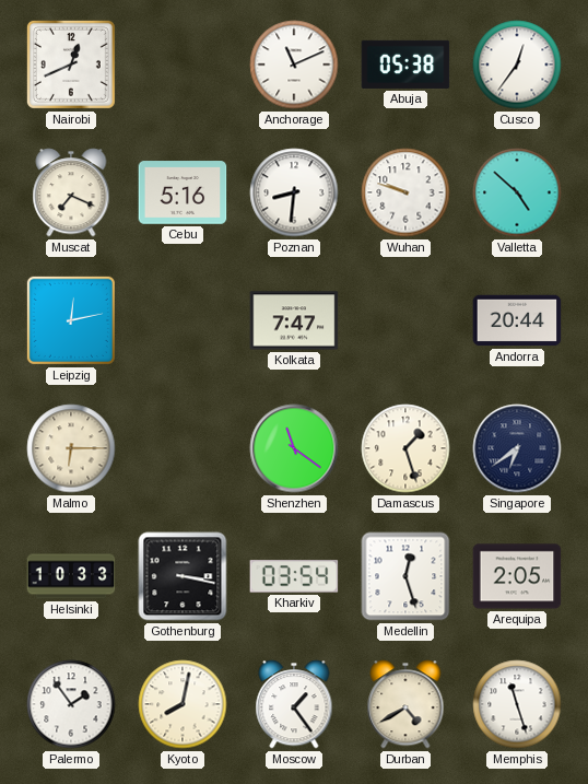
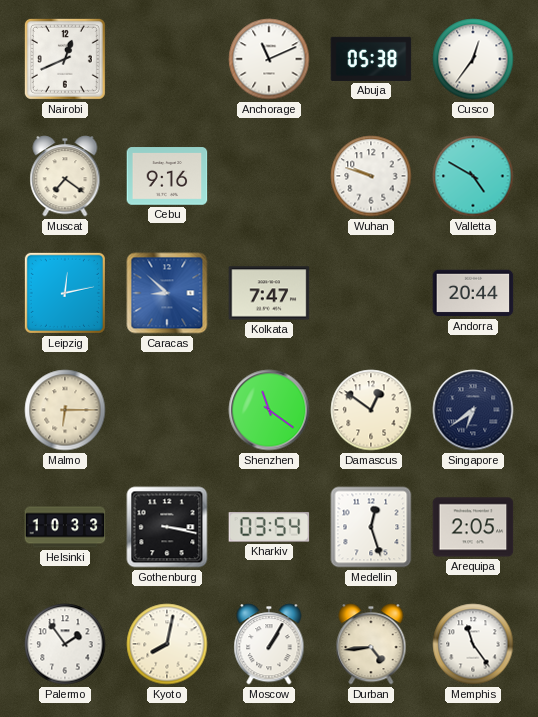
Muscat: 7:19 -> 7:21
Cebu: 5:16 -> 9:16
Poznan: 8:31 -> none
Valletta: 4:52 -> 4:50
Caracas: none -> 8:52
Damascus: 1:27 -> 12:51
Moscow: 1:24 -> 1:05
Durban: 4:40 -> 4:44
Memphis: 11:27 -> 11:24
